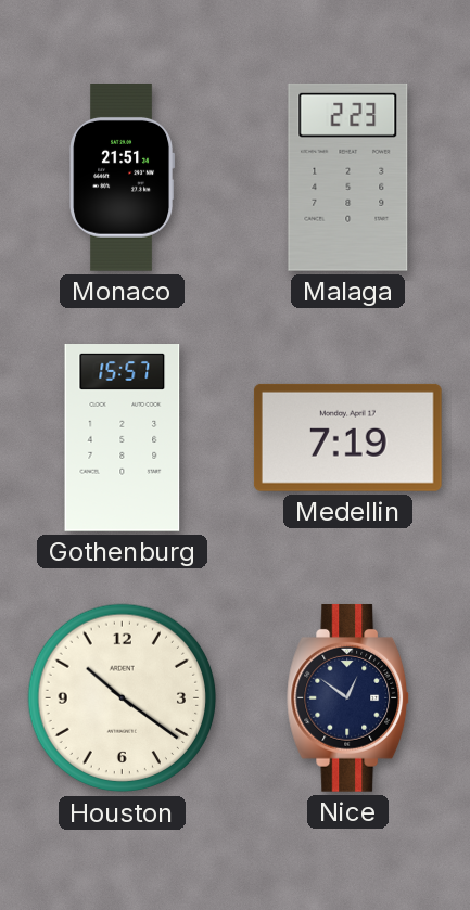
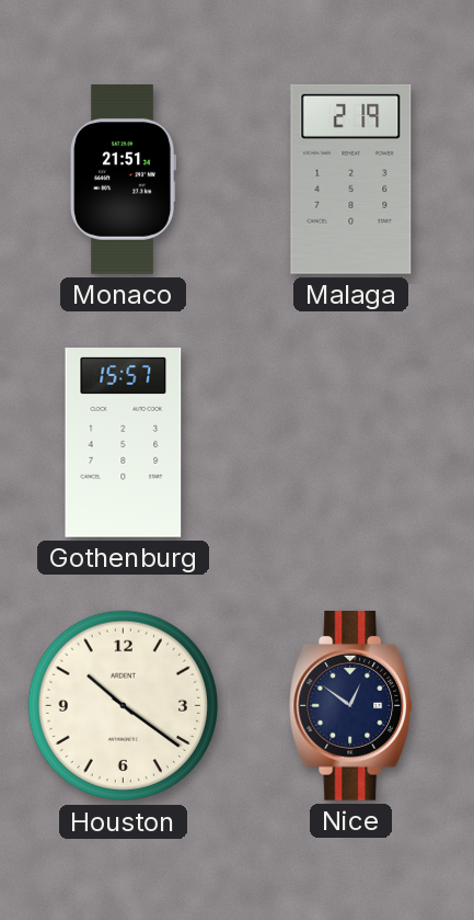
Malaga: 2:23 -> 2:19
Medellin: 7:19 -> none
